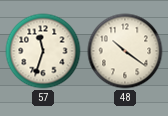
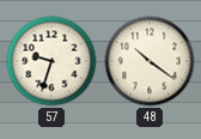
57: 11:33 -> 9:33
